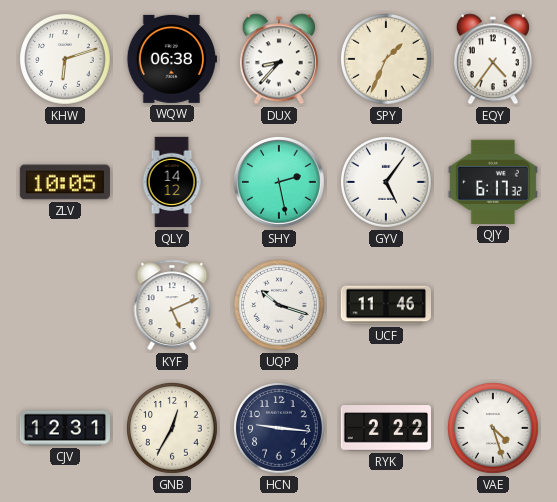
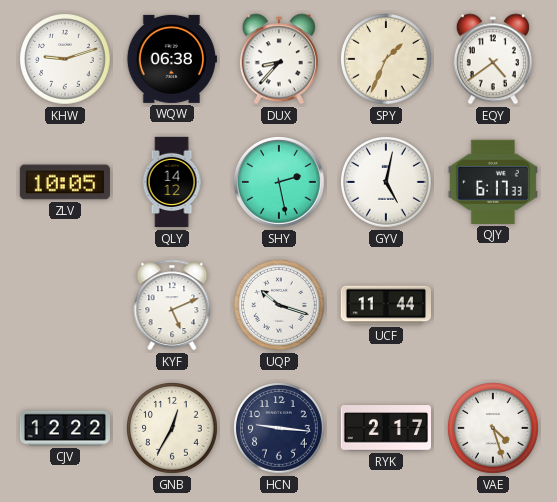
KHW: 6:12 -> 9:12
EQY: 4:36 -> 4:39
GYV: 5:06 -> 5:02
QJY: 6:17:32 -> 6:17:33
UCF: 11:46 -> 11:44
CJV: 12:31 -> 12:22
RYK: 2:22 -> 2:17
